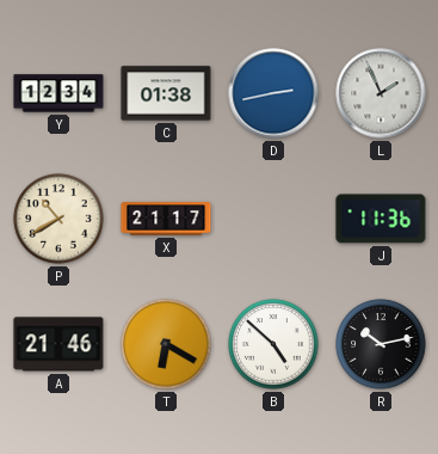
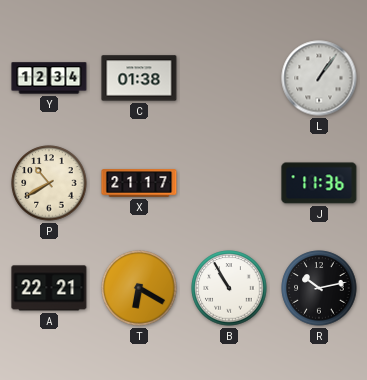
D: 2:43 -> none
L: 1:56 -> 1:06
A: 21:46 -> 22:21
B: 4:52 -> 10:55
